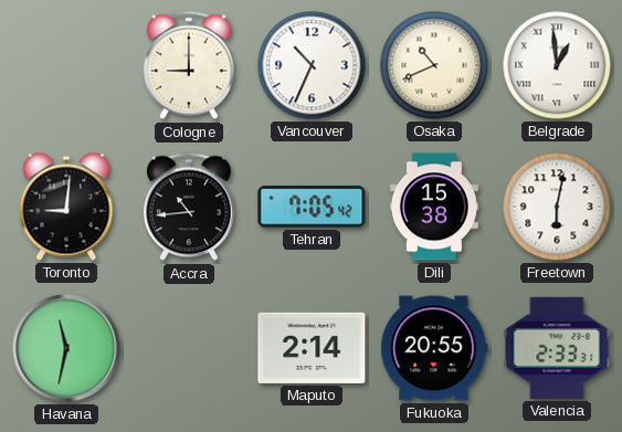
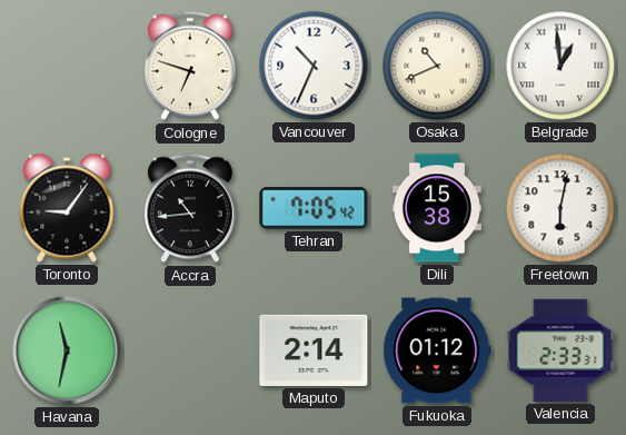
Cologne: 9:00 -> 6:48
Toronto: 9:01 -> 9:06
Fukuoka: 20:55 -> 01:12
